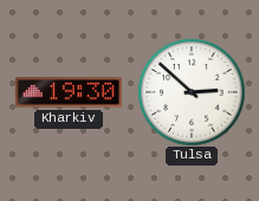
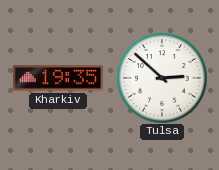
Kharkiv: 19:30 -> 19:35
